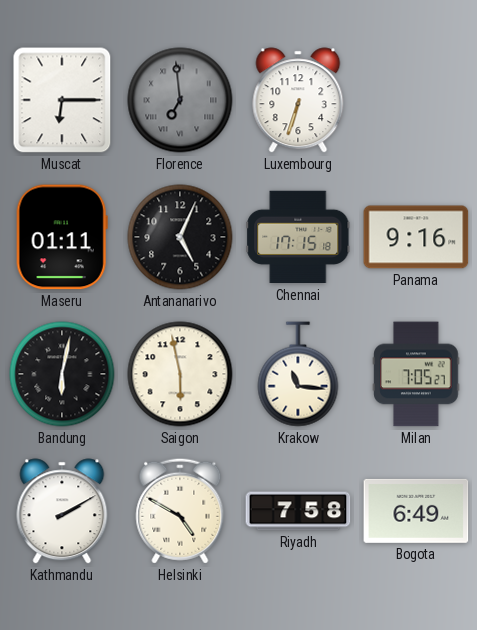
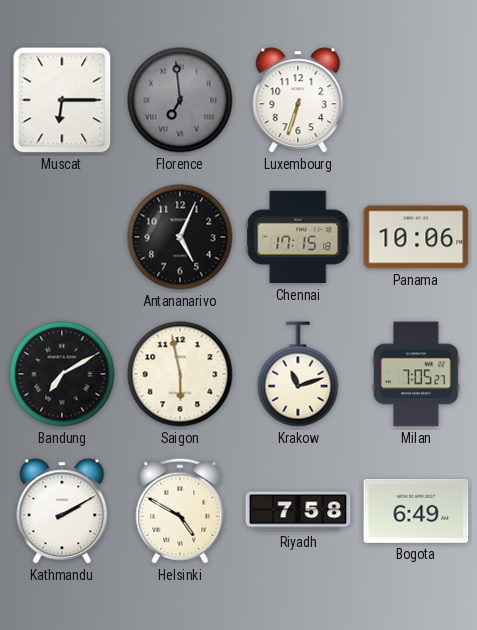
Maseru: 01:11 -> none
Panama: 9:16 -> 10:06
Bandung: 6:02 -> 7:10
Krakow: 11:16 -> 11:12
